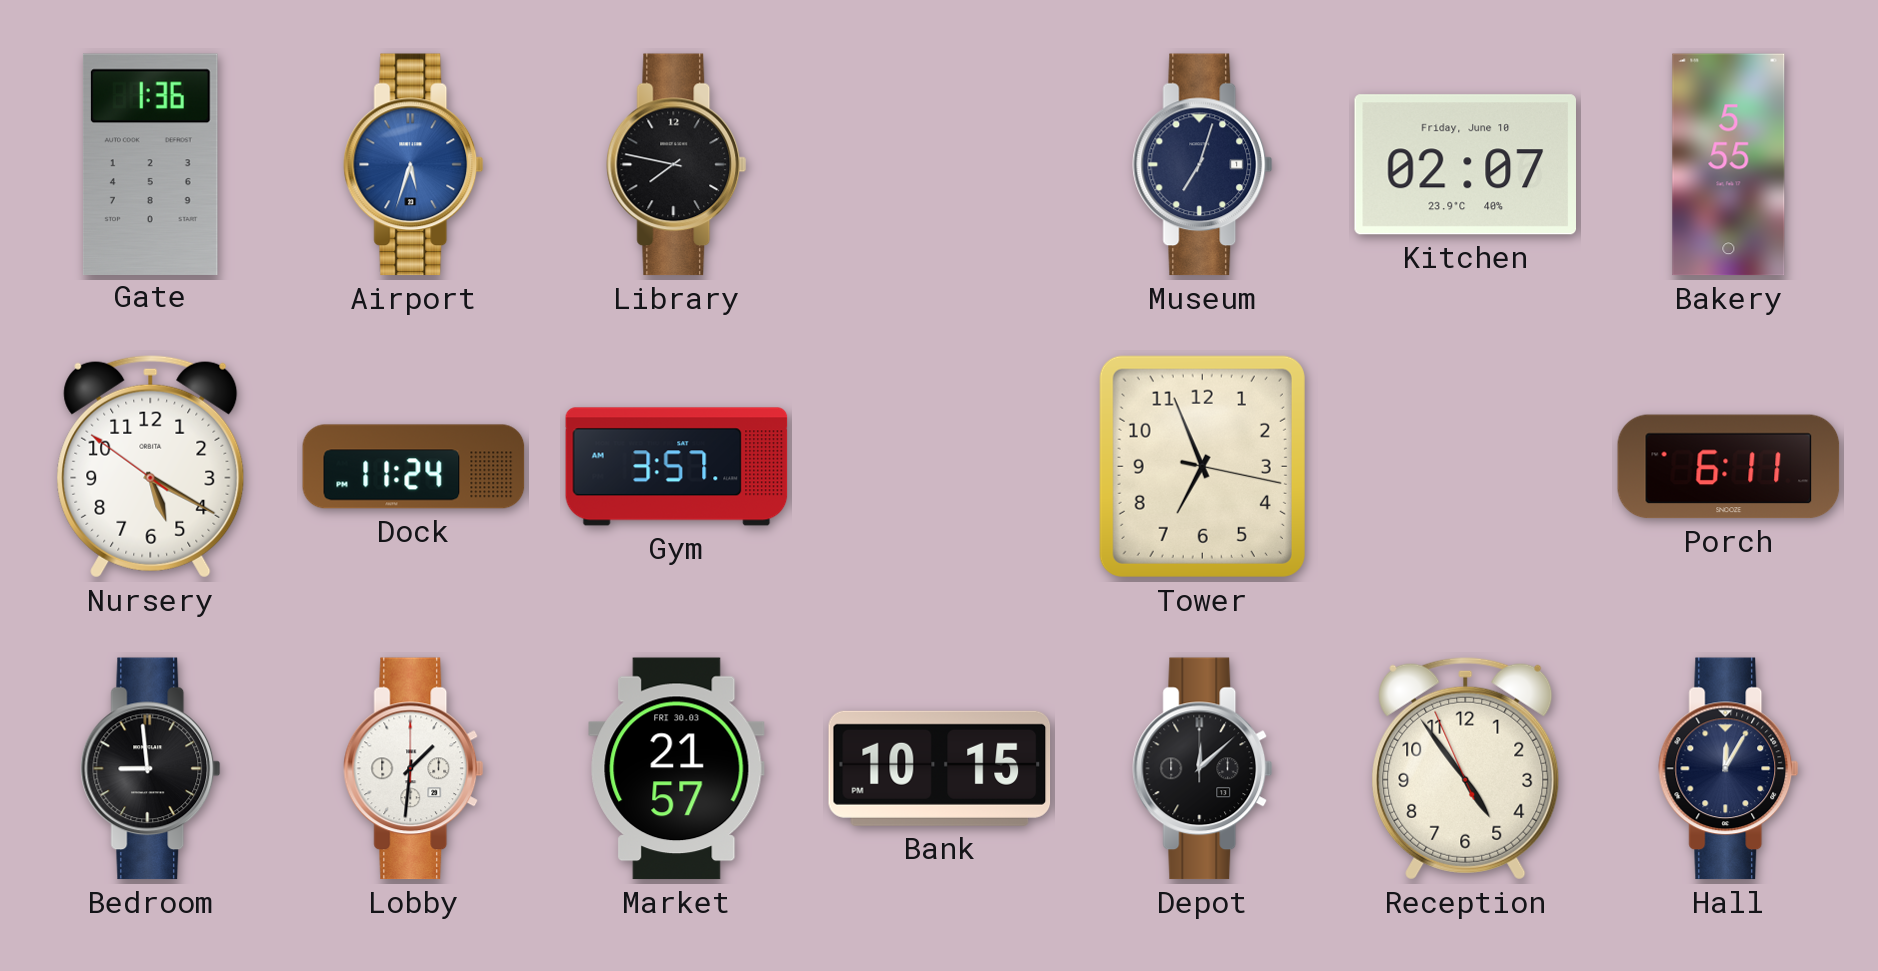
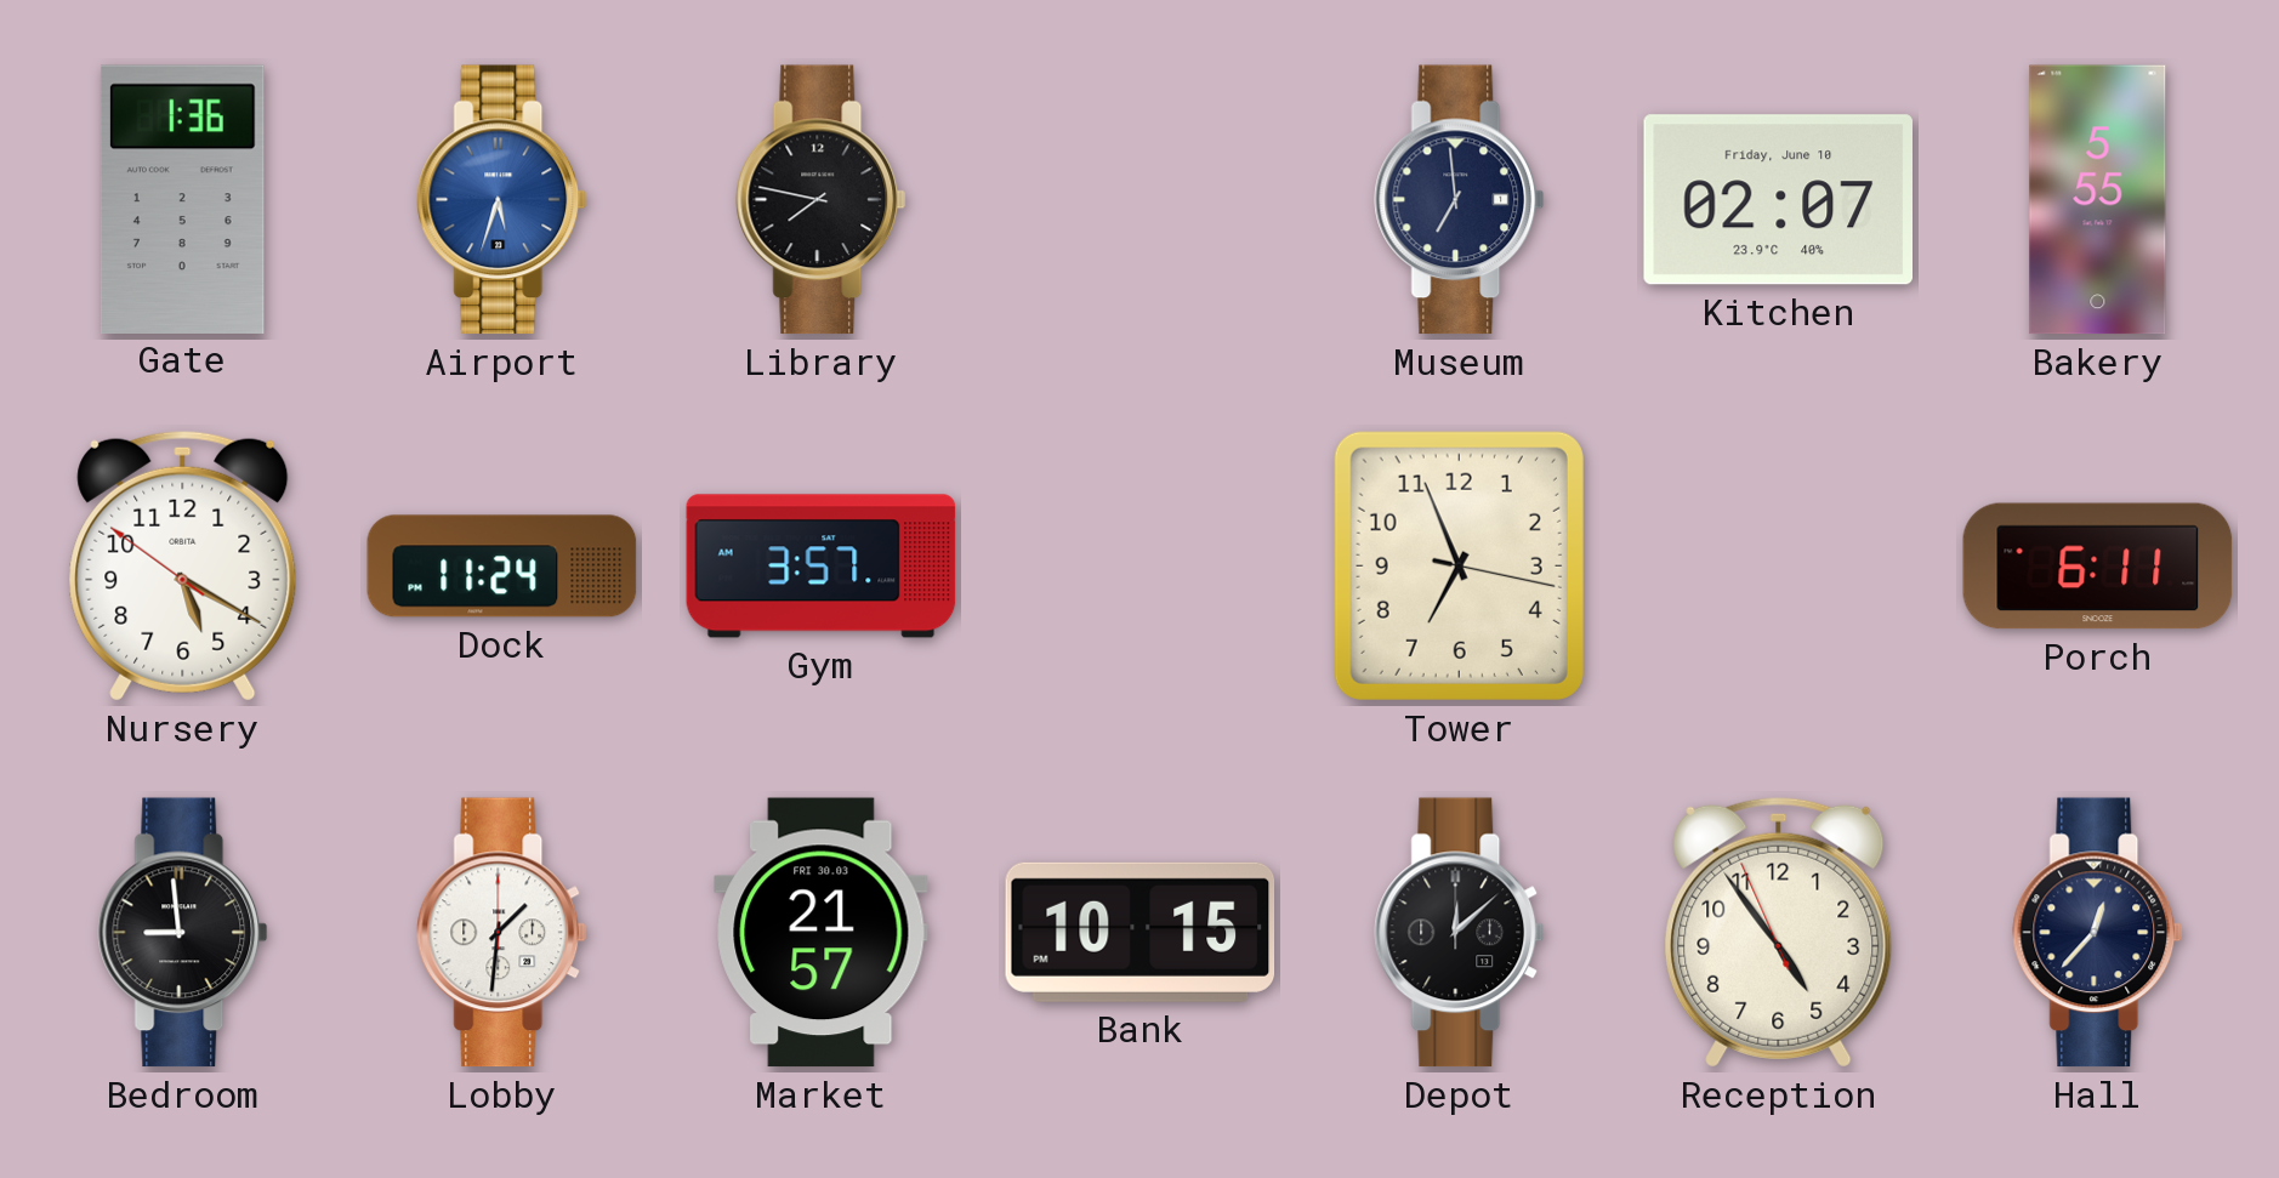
Museum: 7:03 -> 6:59
Hall: 12:05 -> 12:37
